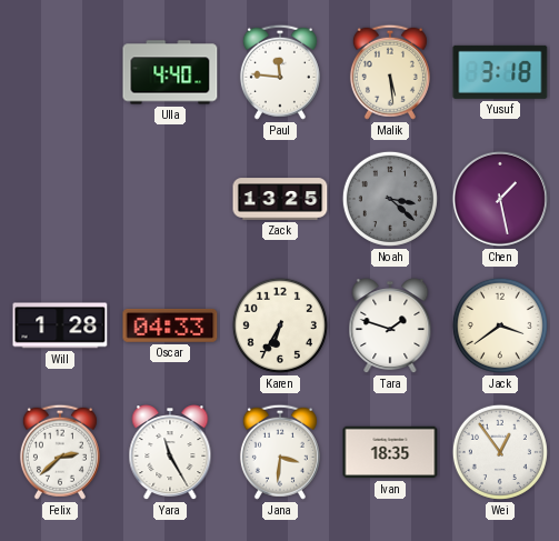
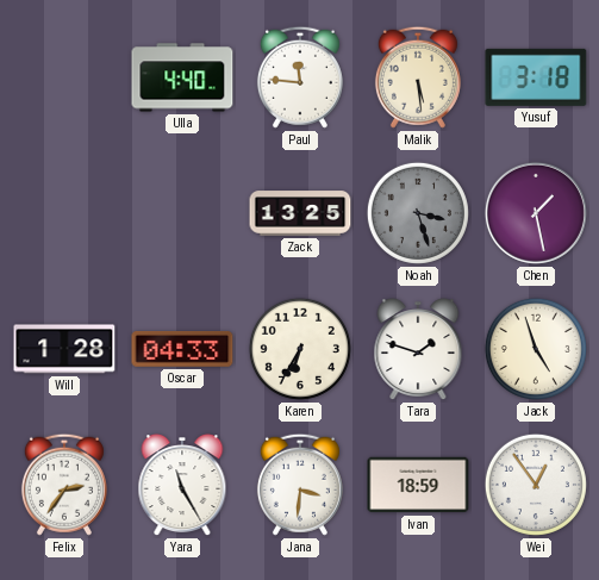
Noah: 3:22 -> 3:27
Jack: 3:39 -> 4:57
Felix: 2:38 -> 2:36
Ivan: 18:35 -> 18:59
